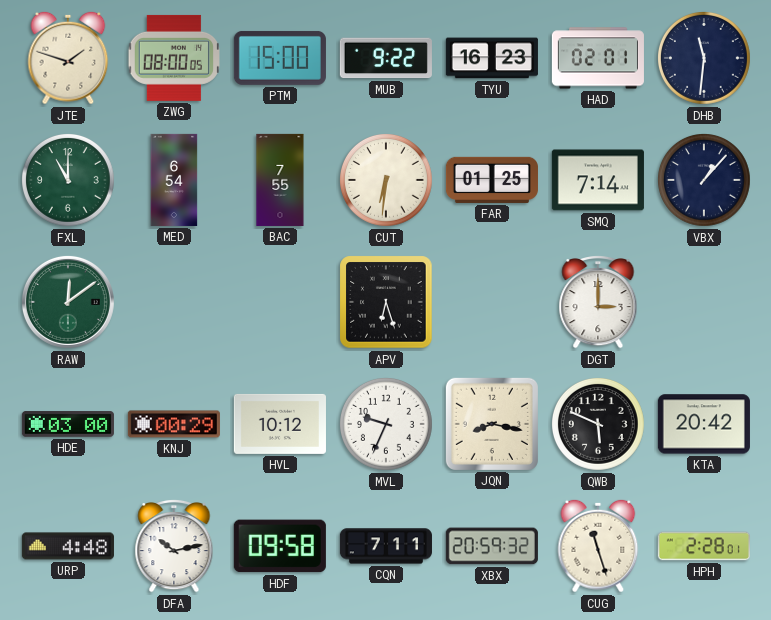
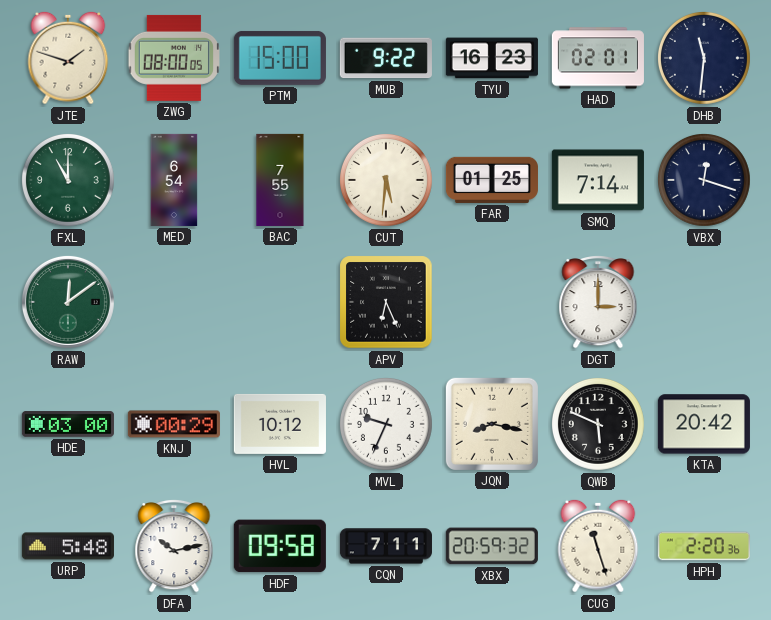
CUT: 6:31 -> 5:31
VBX: 1:07 -> 12:18
APV: 6:27 -> 6:26
URP: 4:48 -> 5:48
HPH: 2:28 -> 2:20
